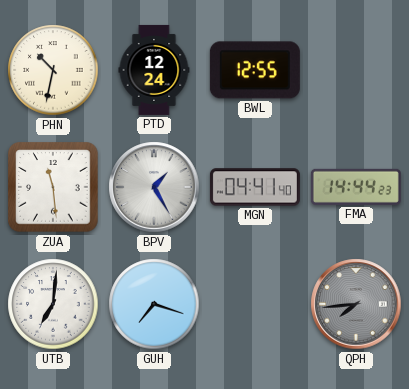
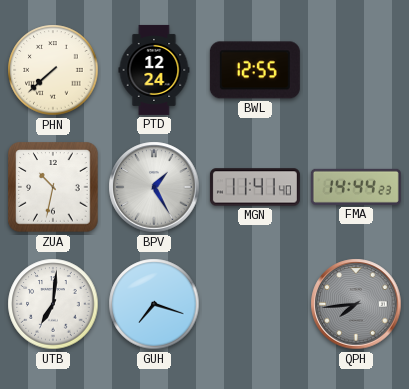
PHN: 10:32 -> 7:38
ZUA: 11:29 -> 10:32
MGN: 04:41 -> 11:41
